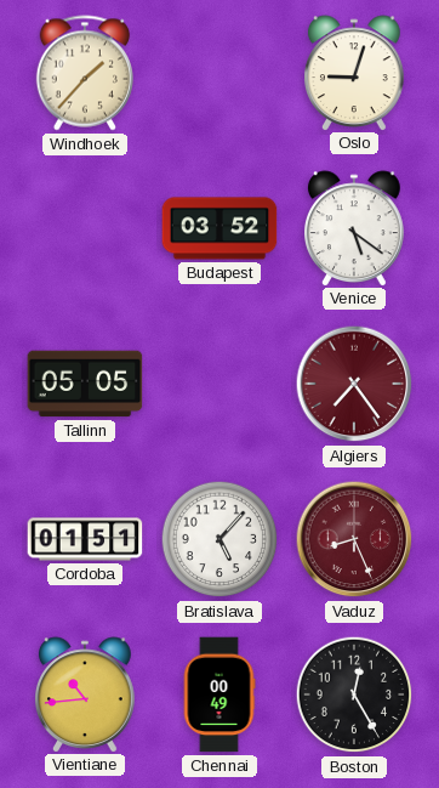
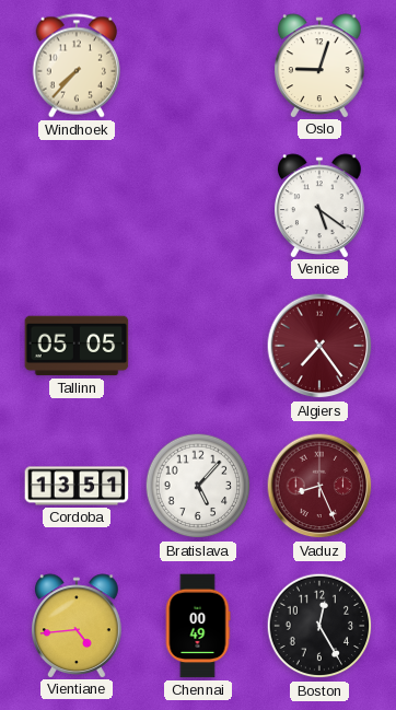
Windhoek: 1:37 -> 7:37
Budapest: 03:52 -> none
Cordoba: 01:51 -> 13:51
Vientiane: 10:44 -> 4:44
